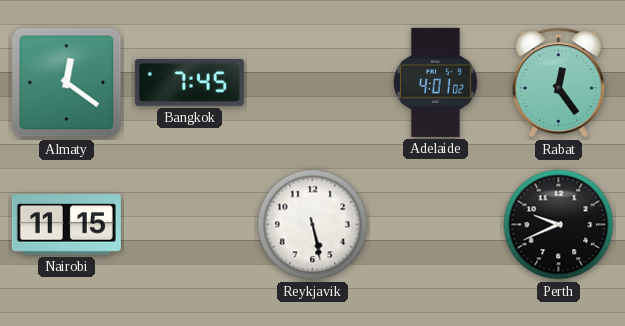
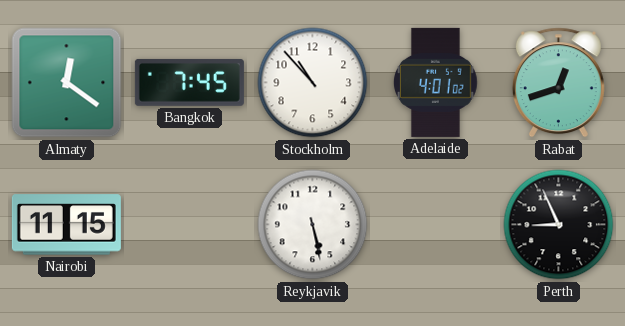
Stockholm: none -> 10:53
Rabat: 12:24 -> 12:42
Perth: 9:41 -> 8:56
